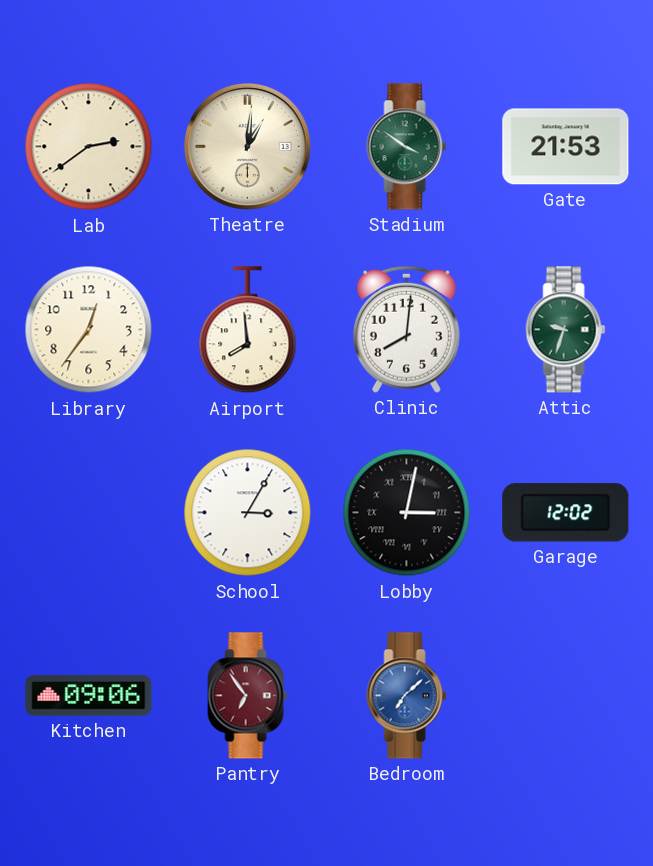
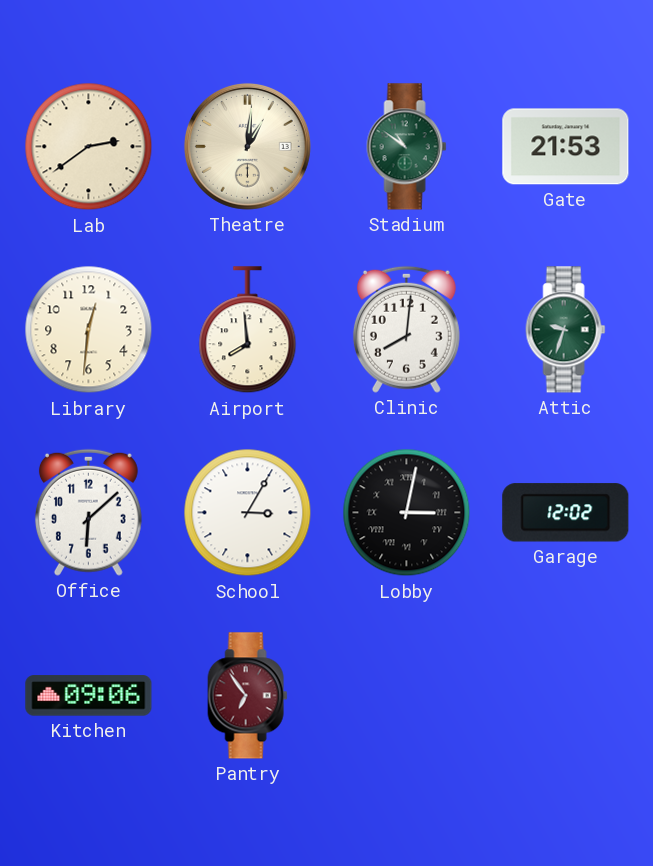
Stadium: 3:51 -> 10:51
Library: 12:36 -> 12:31
Office: none -> 6:08
Bedroom: 7:08 -> none
